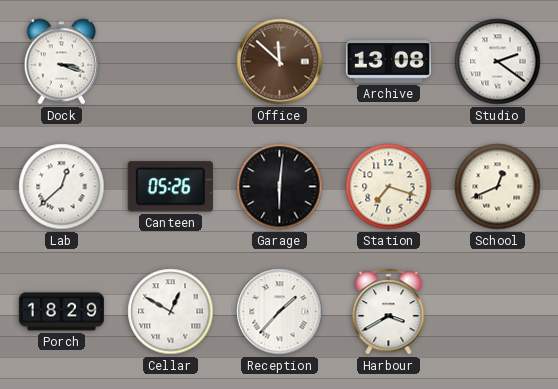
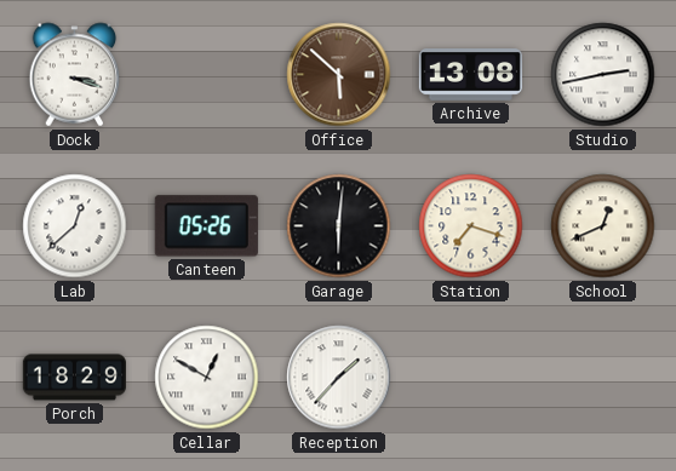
Office: 11:52 -> 5:52
Studio: 2:21 -> 2:43
Harbour: 3:40 -> none
